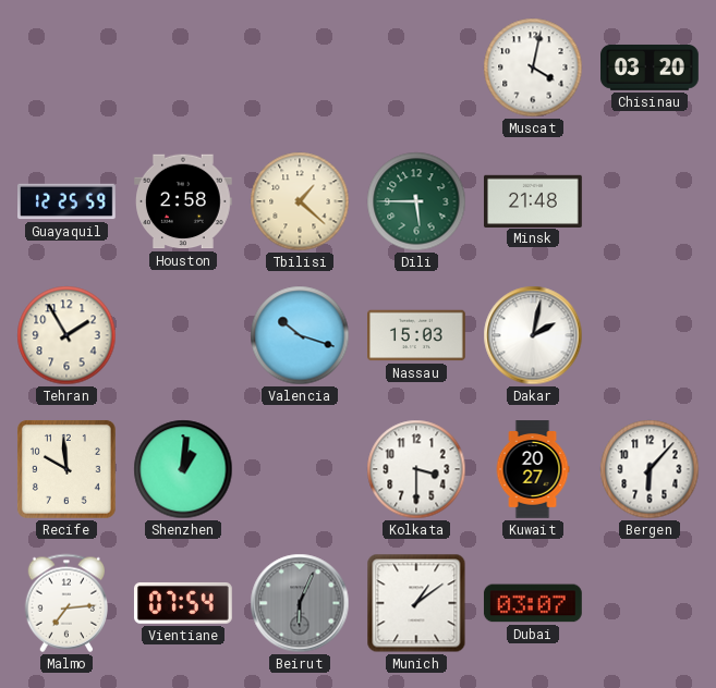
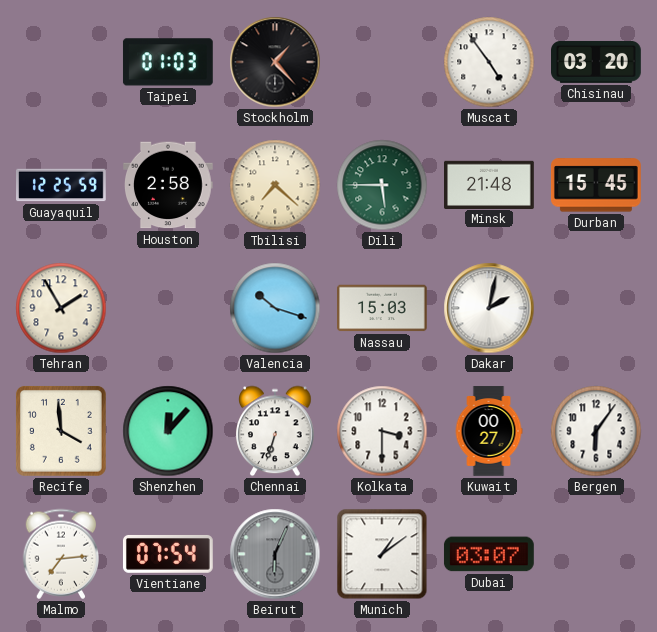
Taipei: none -> 01:03
Stockholm: none -> 1:23
Muscat: 4:02 -> 4:54
Tbilisi: 1:22 -> 7:22
Durban: none -> 15:45
Recife: 9:59 -> 3:59
Shenzhen: 1:01 -> 12:07
Chennai: none -> 6:33
Kuwait: 20:27 -> 00:27
Bergen: 6:07 -> 6:06
